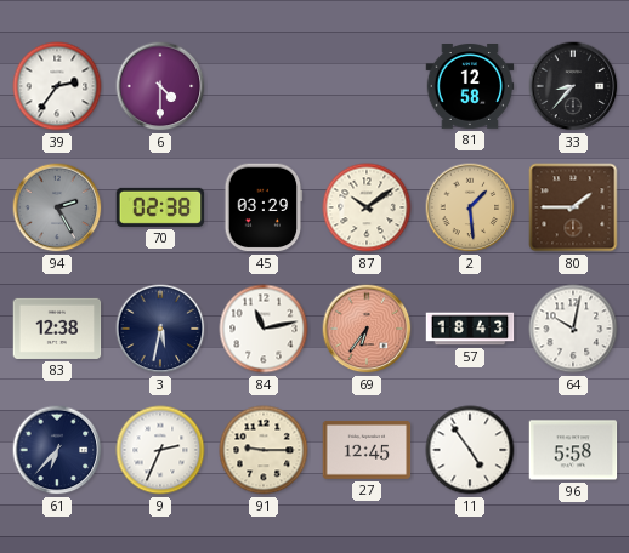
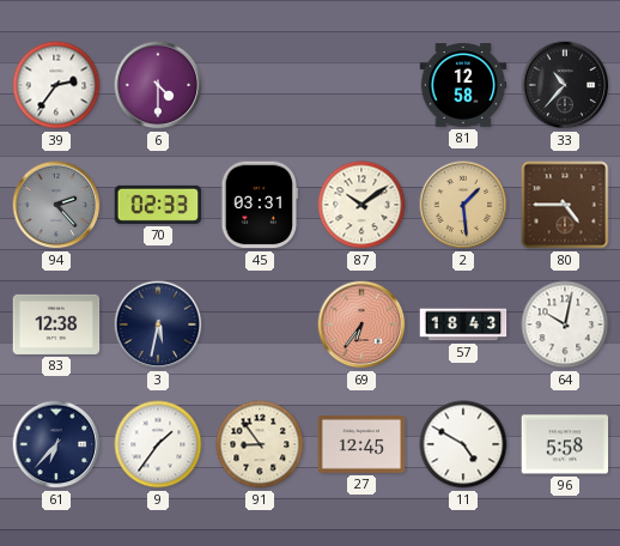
33: 8:37 -> 10:37
94: 2:25 -> 2:23
70: 02:38 -> 02:33
45: 03:29 -> 03:31
80: 1:45 -> 4:45
84: 11:13 -> none
9: 2:34 -> 1:36
91: 9:15 -> 8:54
11: 4:54 -> 4:50
